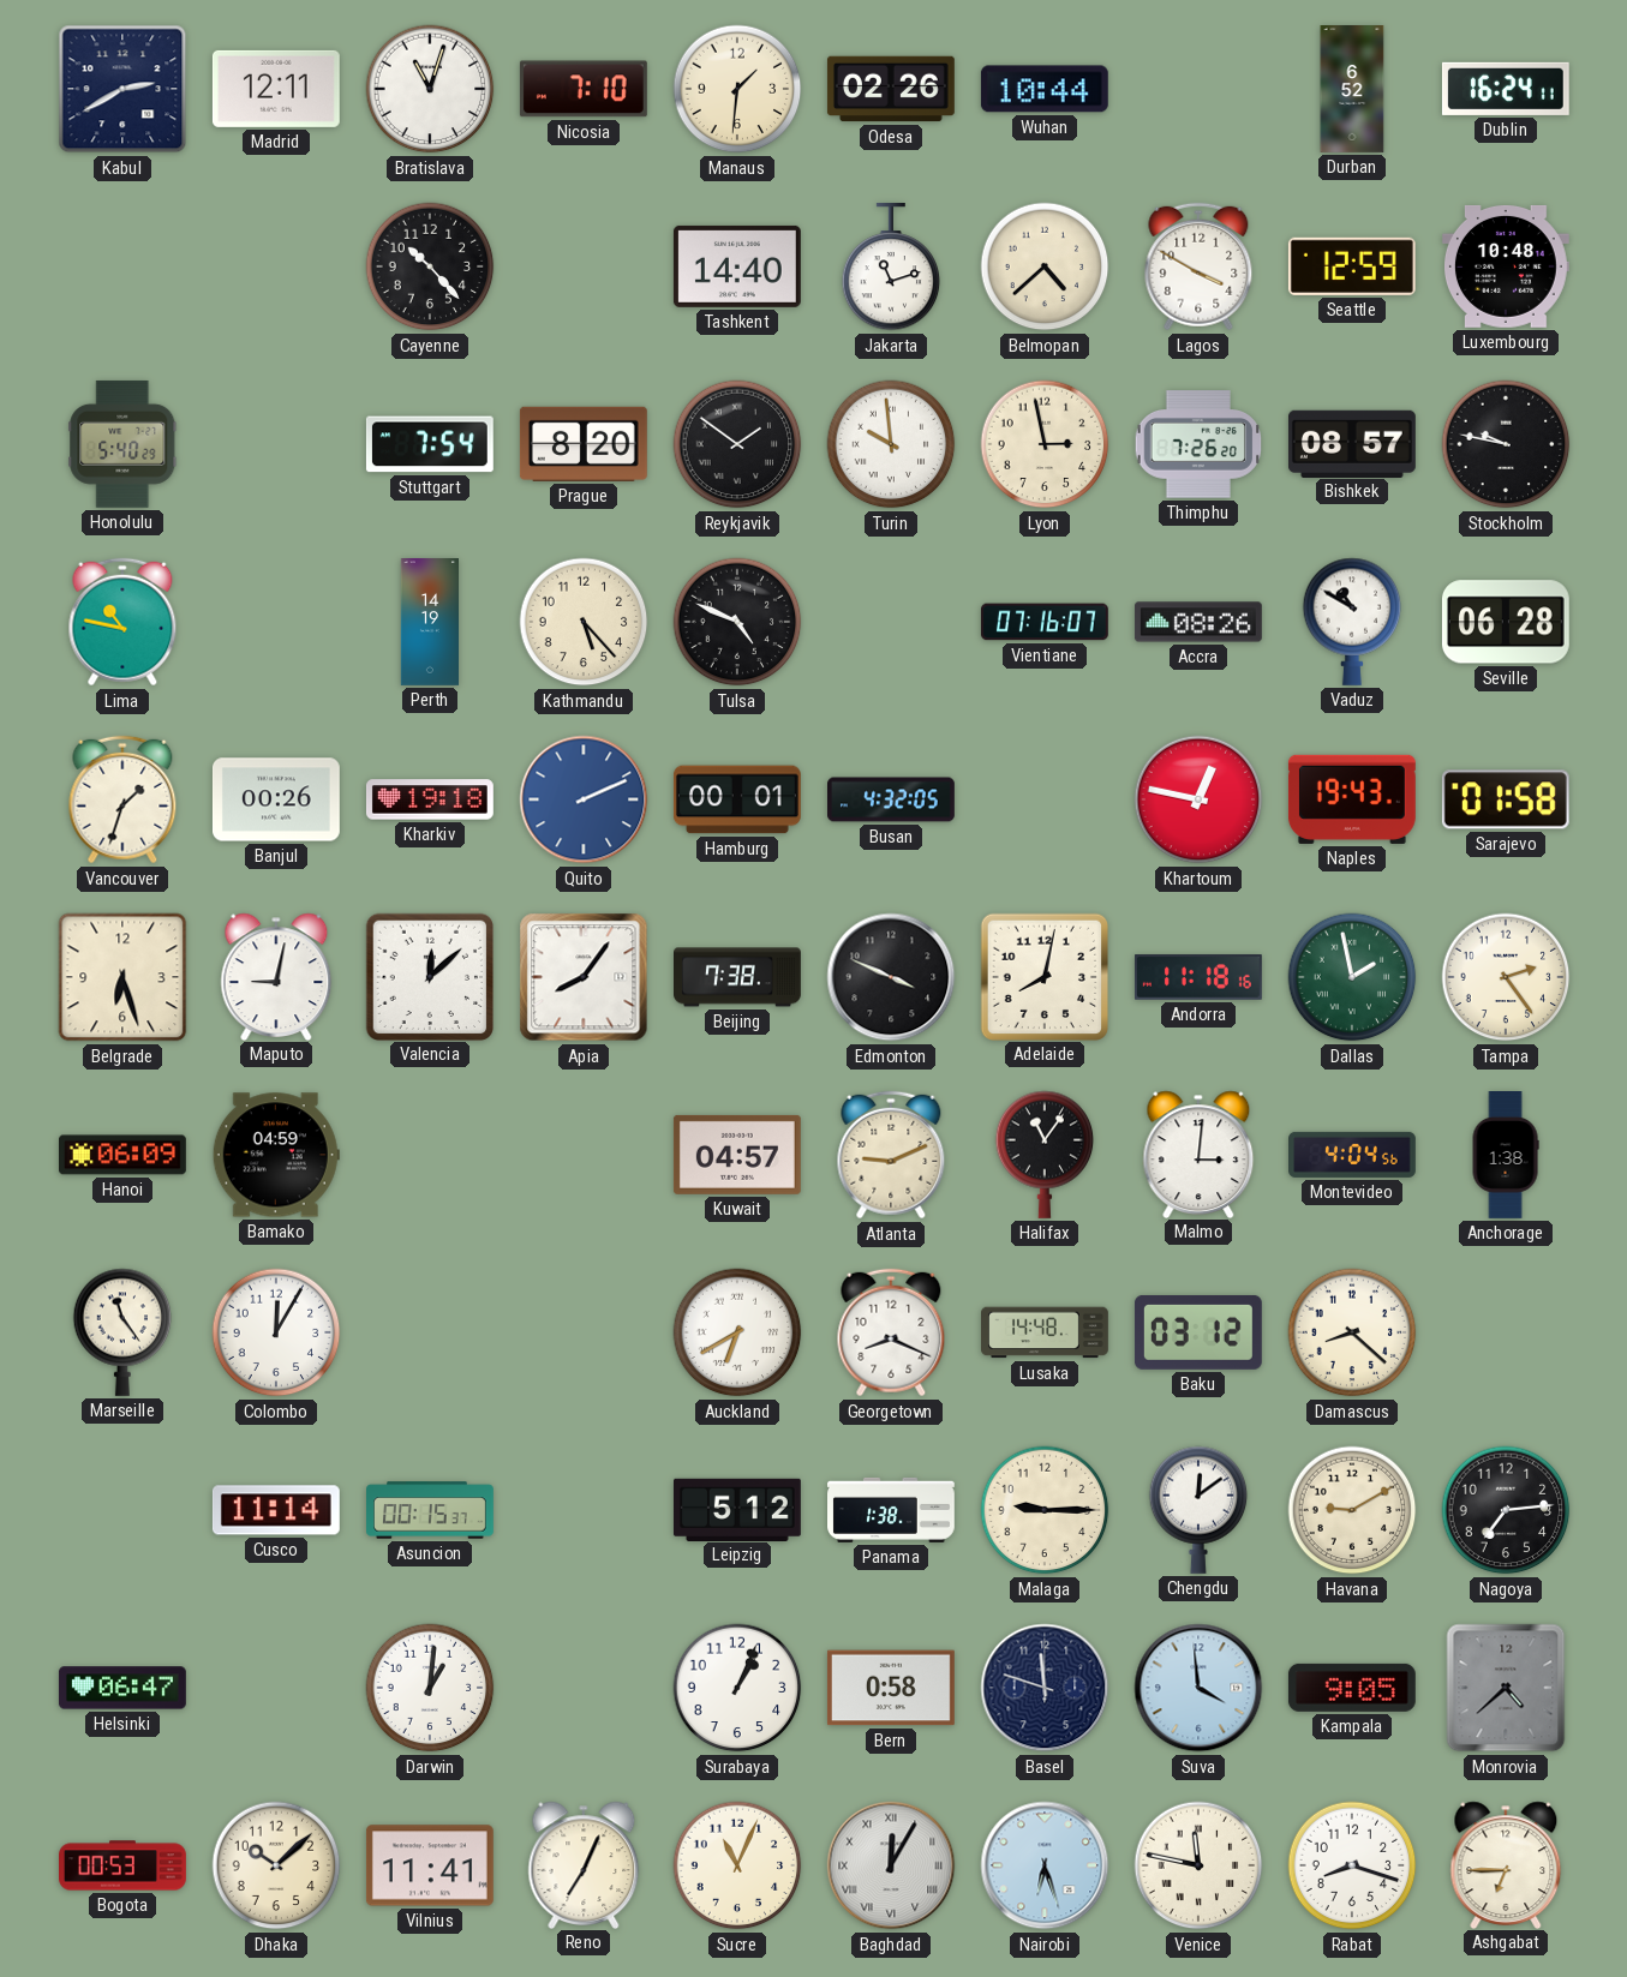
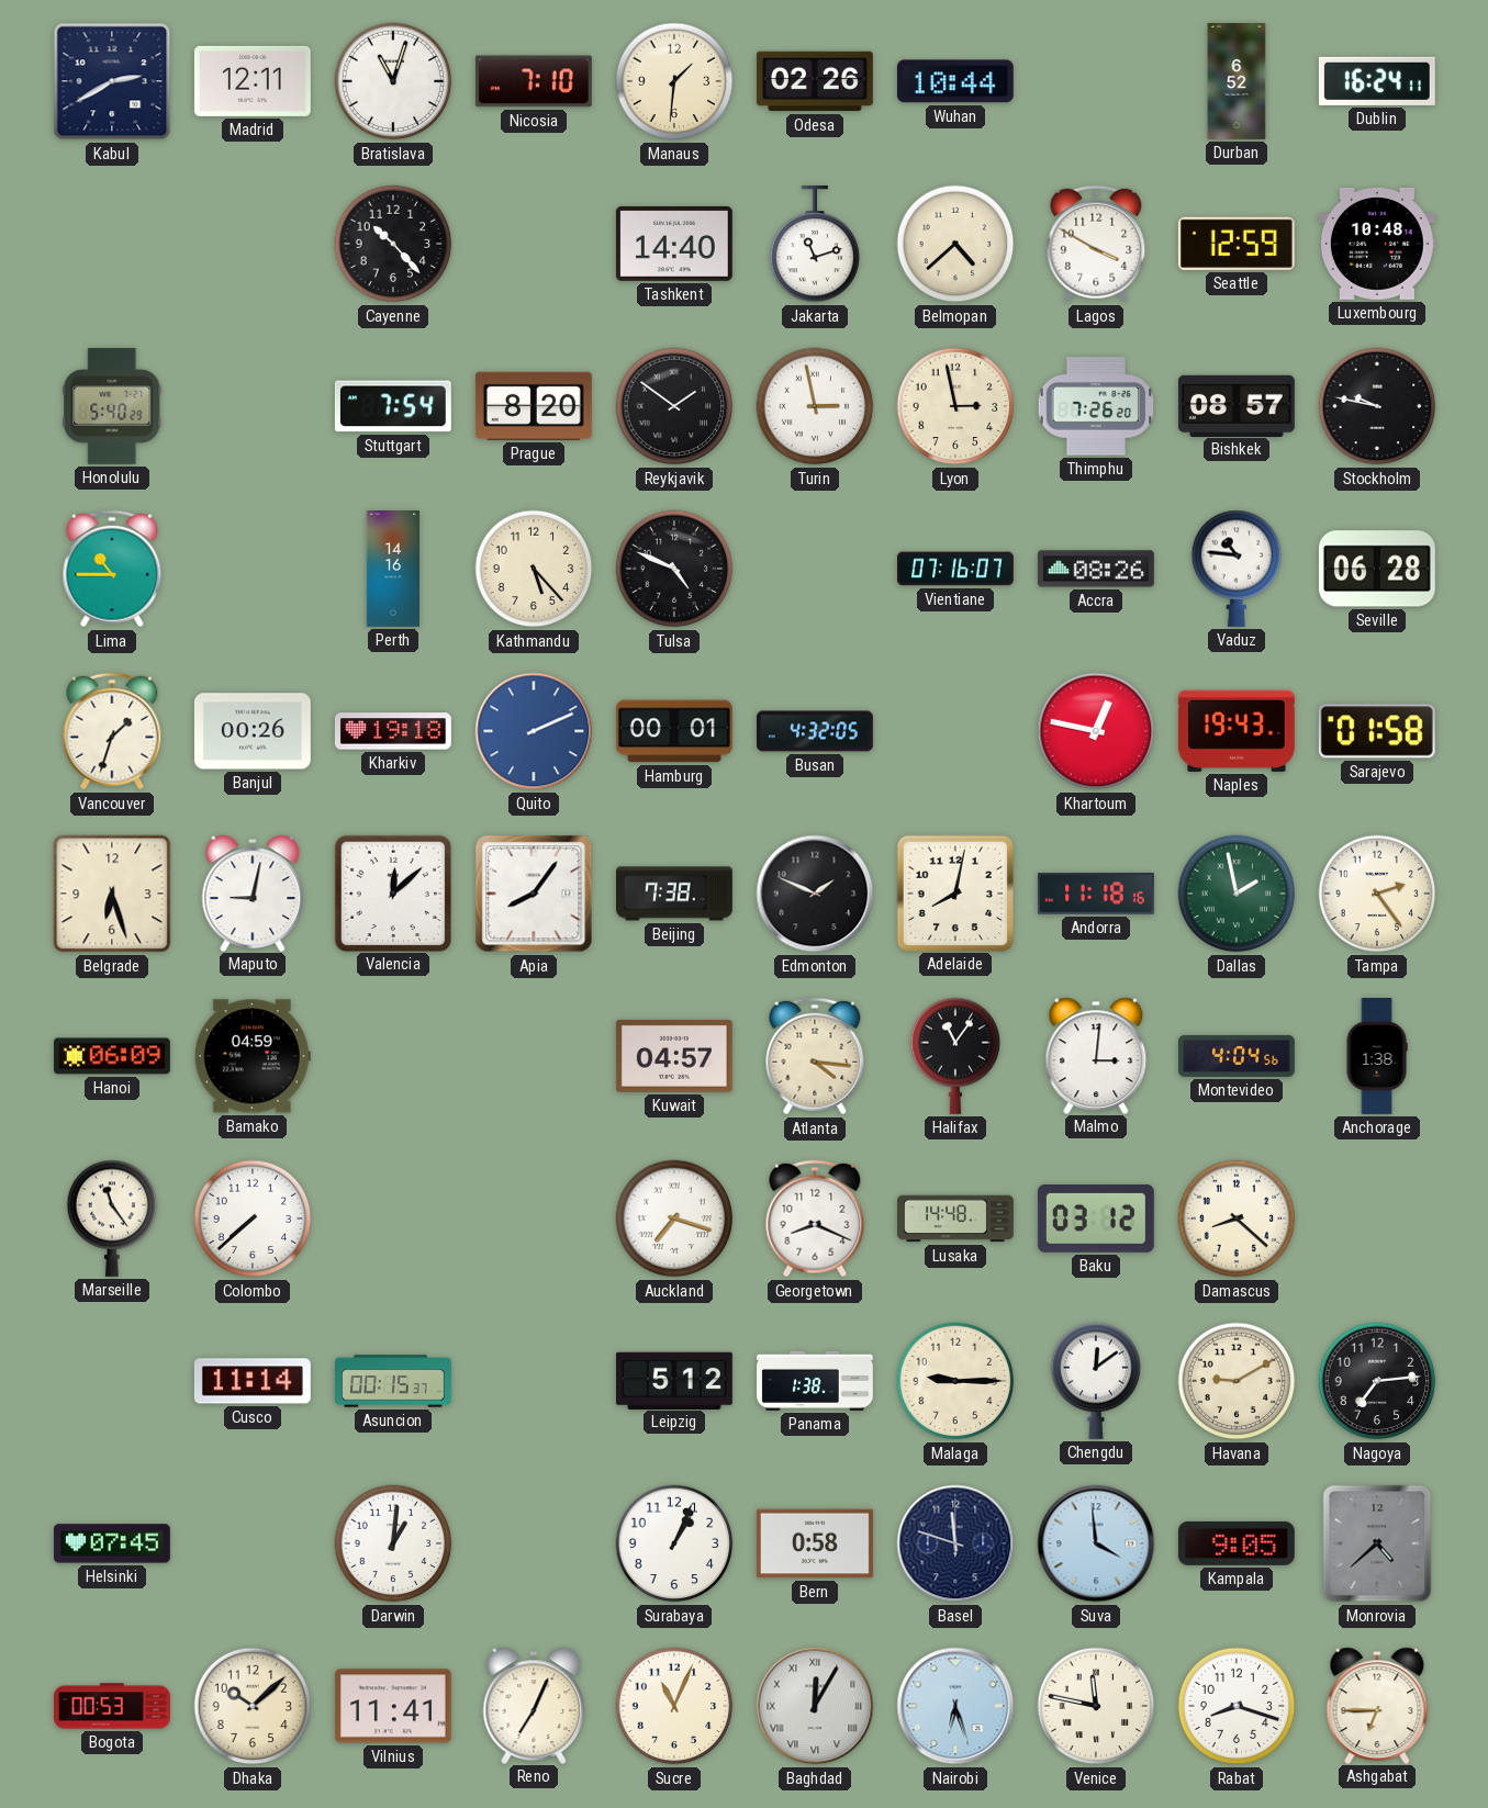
Turin: 9:59 -> 2:58
Lima: 10:47 -> 10:45
Perth: 14:19 -> 14:16
Vaduz: 10:50 -> 10:46
Edmonton: 3:49 -> 1:49
Atlanta: 9:11 -> 4:16
Colombo: 12:05 -> 7:38
Auckland: 6:40 -> 7:18
Helsinki: 06:47 -> 07:45
